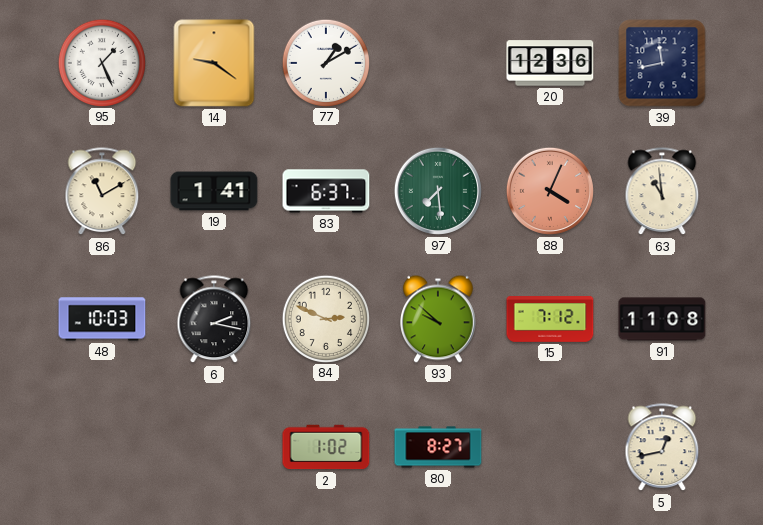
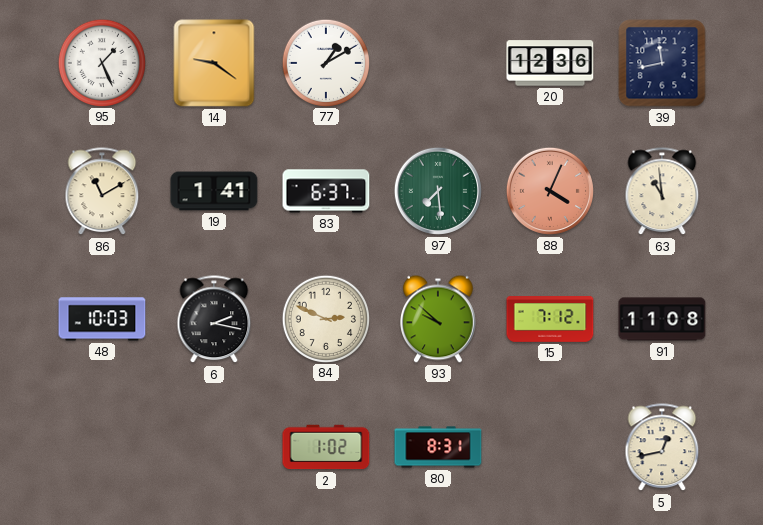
80: 8:27 -> 8:31
